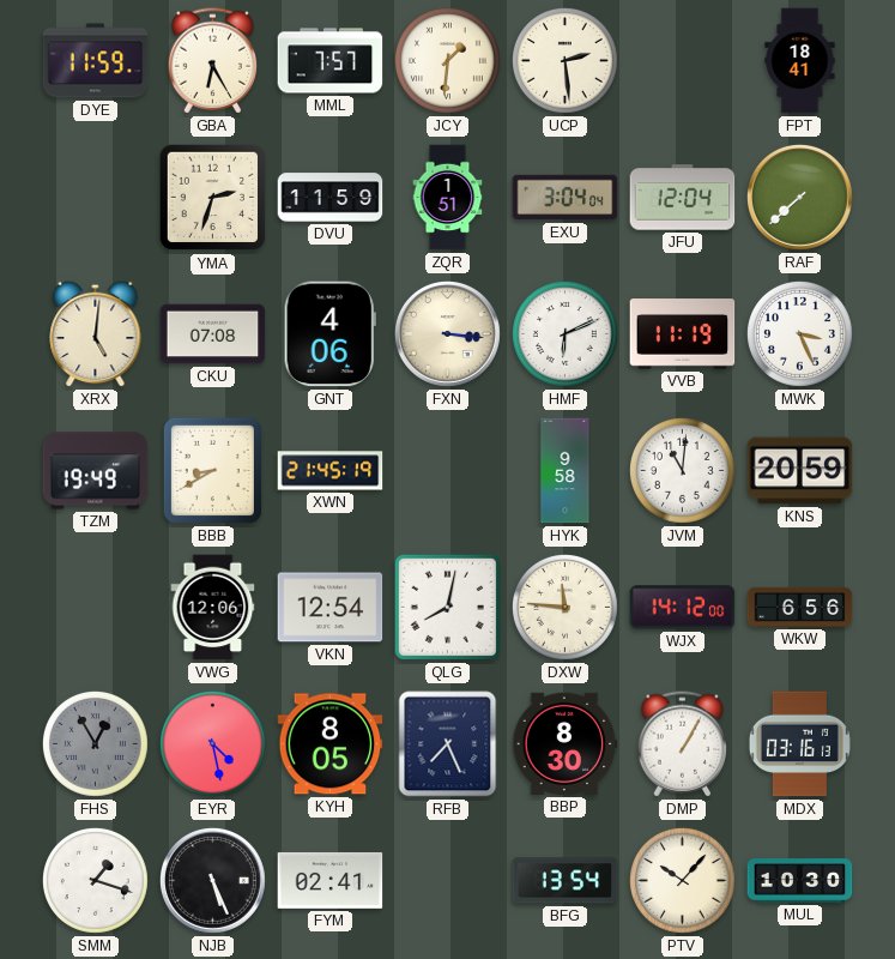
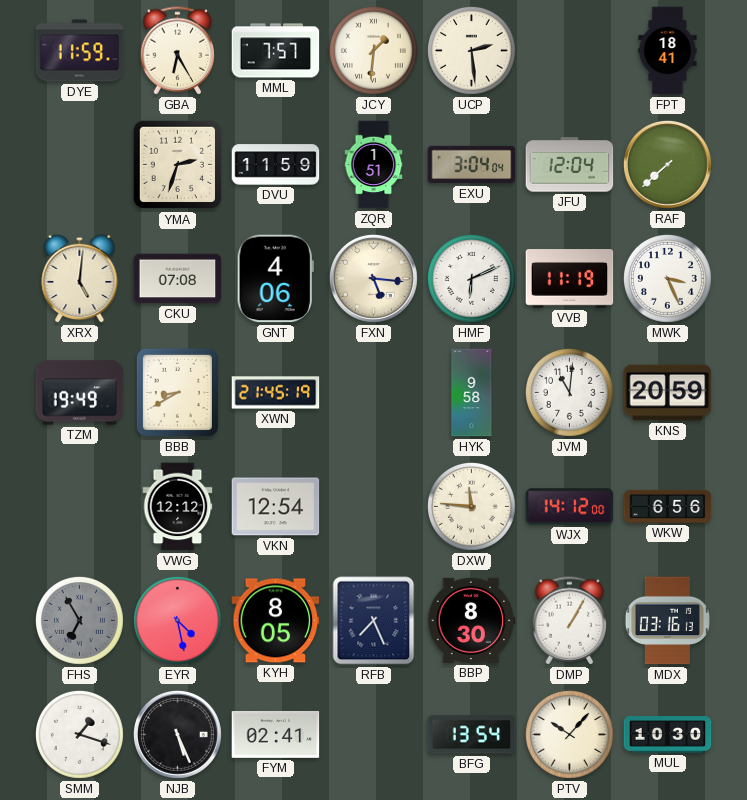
FXN: 3:16 -> 5:16
VWG: 12:06 -> 12:12
QLG: 8:02 -> none
FHS: 12:55 -> 6:55
